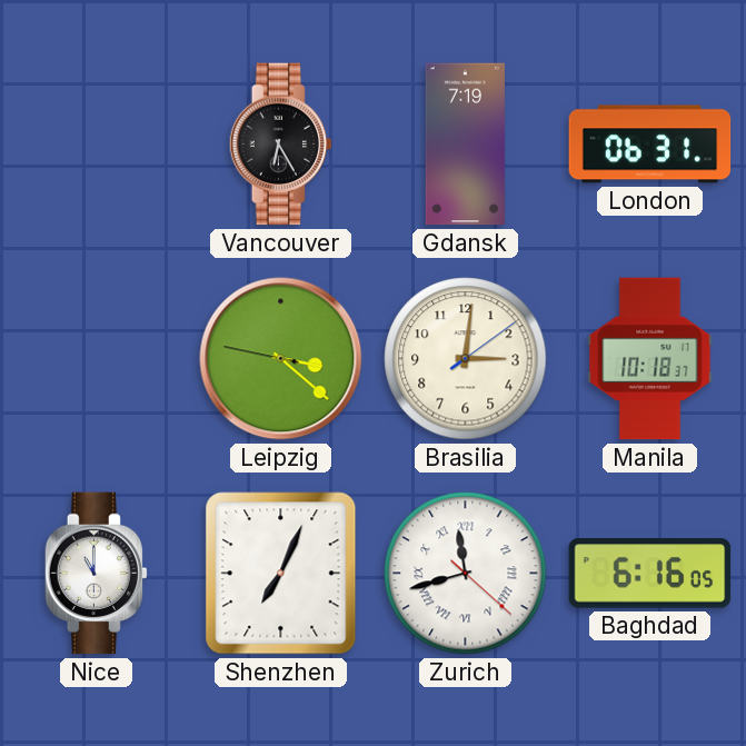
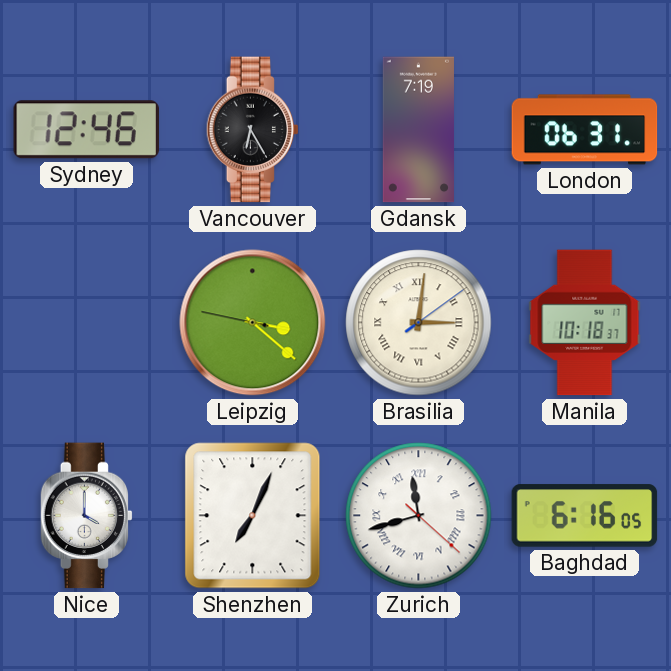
Sydney: none -> 12:46
Brasilia numerals: Arabic -> Roman
Nice: 11:00 -> 4:00
